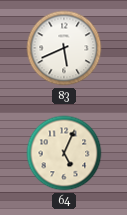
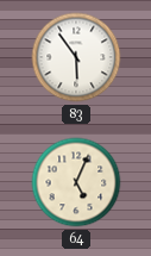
83: 5:41 -> 5:54
